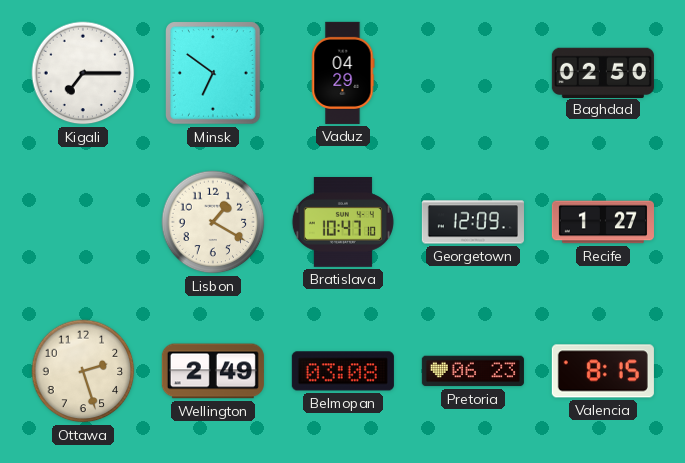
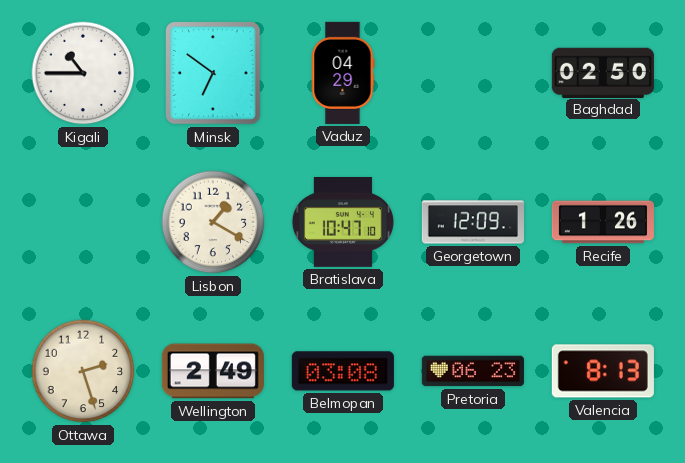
Kigali: 7:15 -> 10:45
Recife: 1:27 -> 1:26
Valencia: 8:15 -> 8:13
